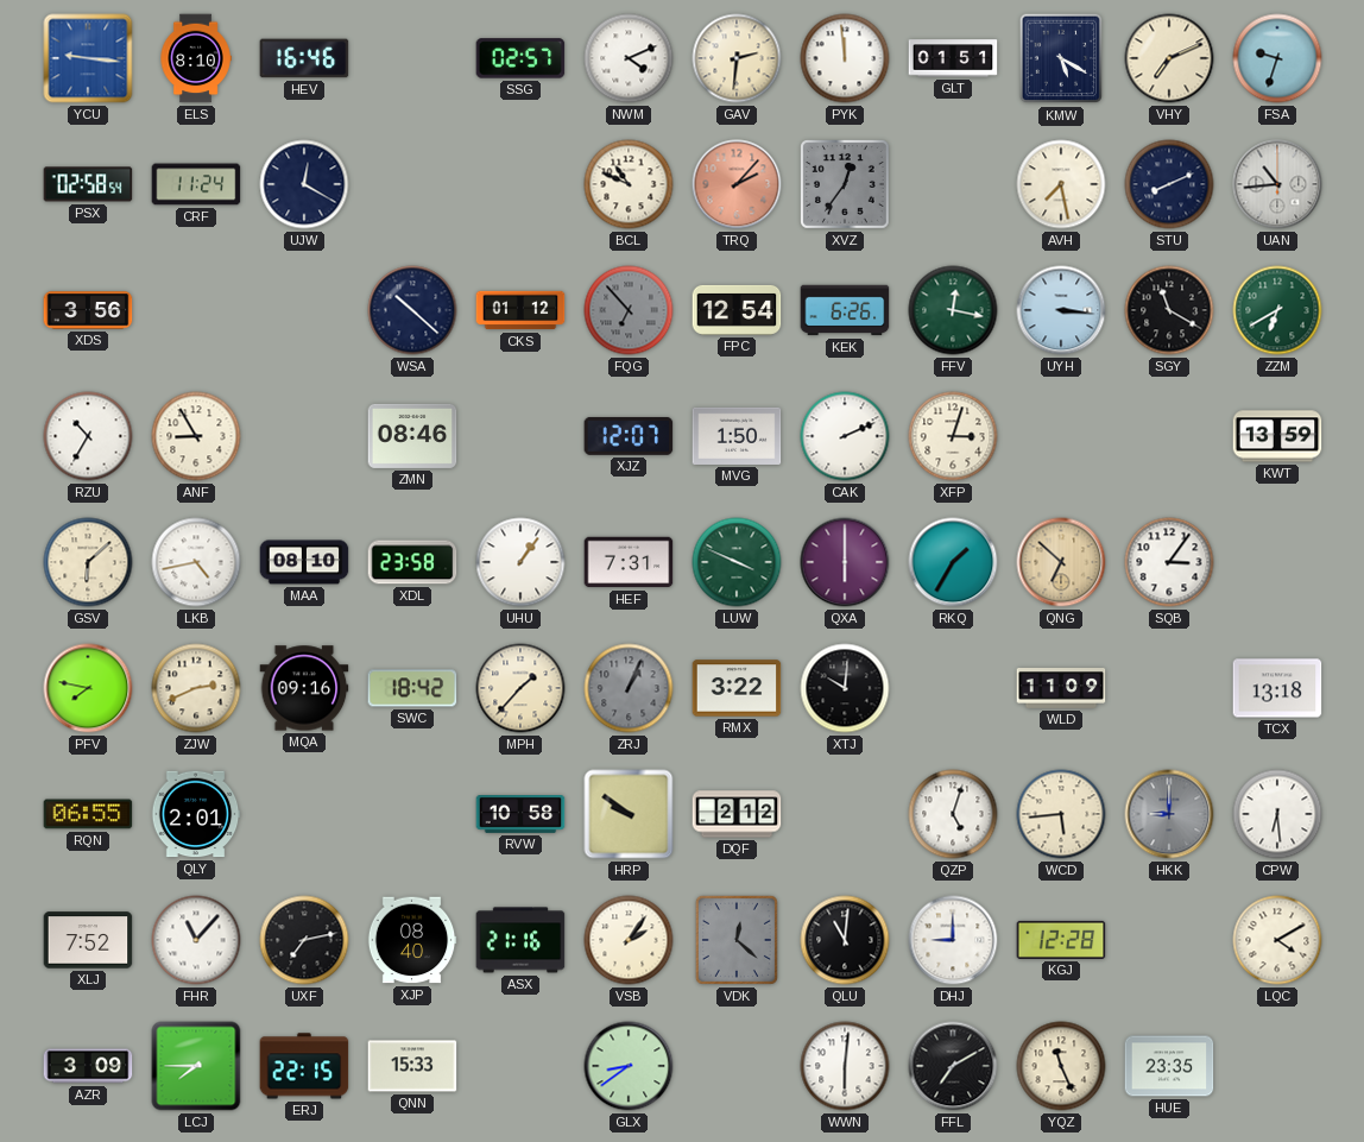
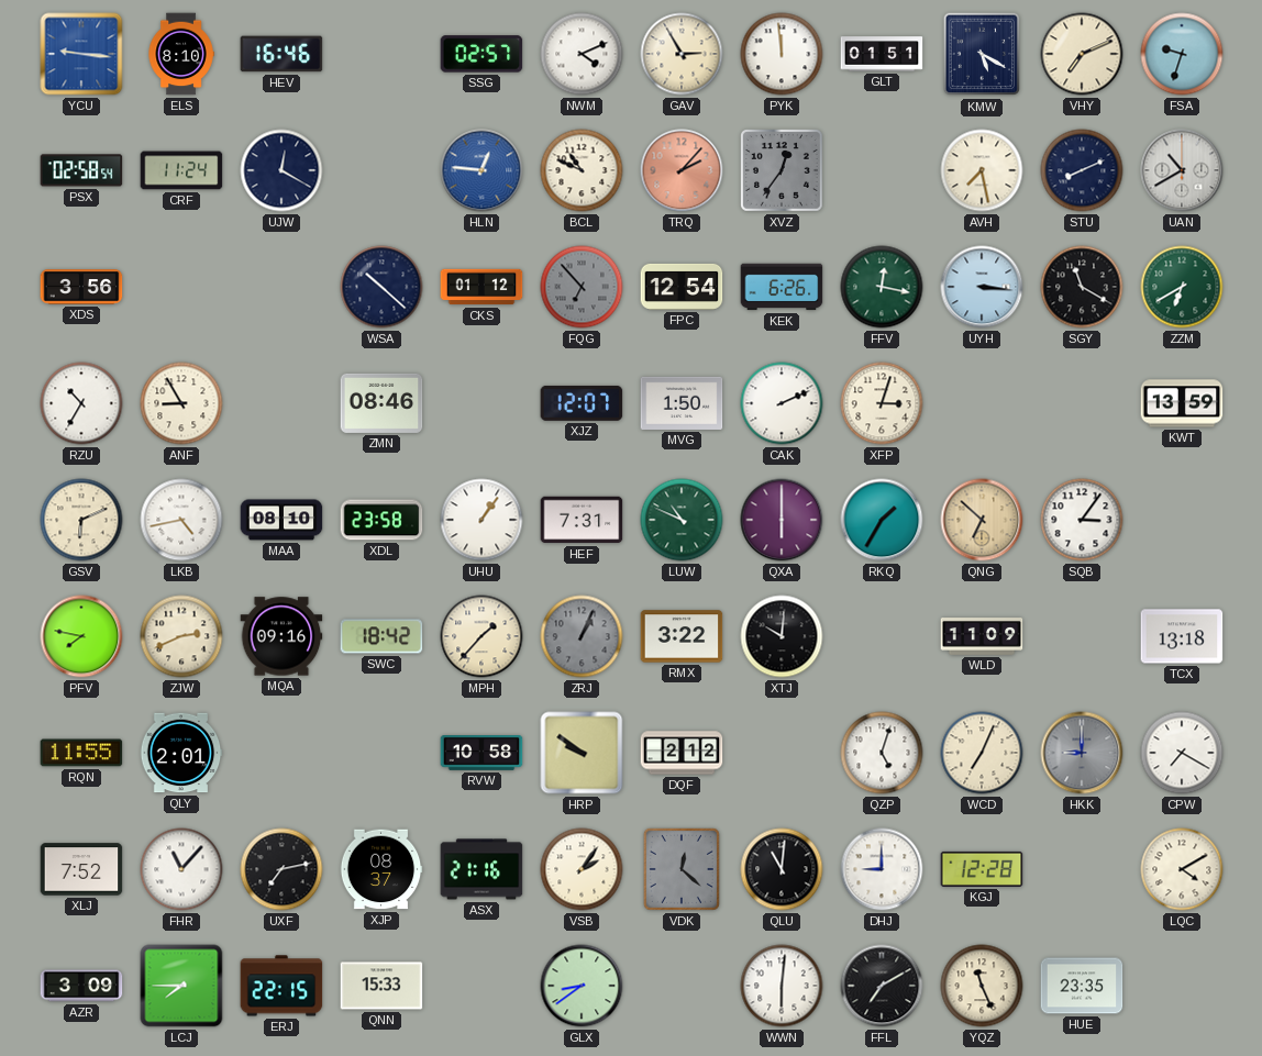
GAV: 2:31 -> 2:55
HLN: none -> 12:46
UAN: 10:44 -> 10:40
GSV: 6:08 -> 6:11
LUW: 3:49 -> 10:49
RQN: 06:55 -> 11:55
WCD: 5:44 -> 7:04
CPW: 6:29 -> 7:20
XJP: 08:40 -> 08:37
